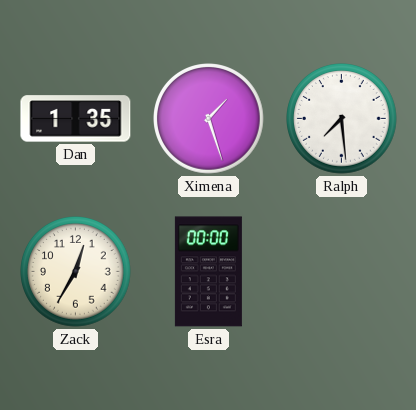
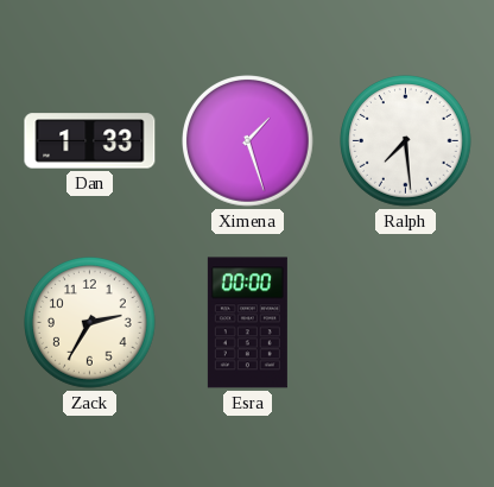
Dan: 1:35 -> 1:33
Zack: 12:35 -> 2:35
